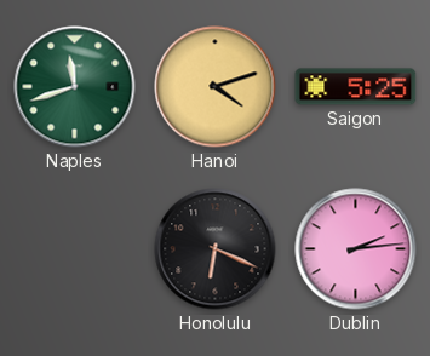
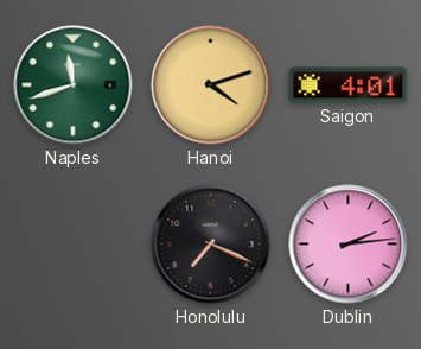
Saigon: 5:25 -> 4:01
Honolulu: 6:19 -> 7:19
